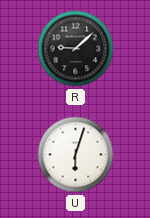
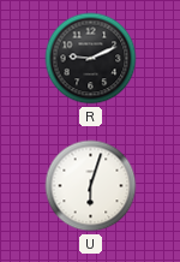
R: 9:08 -> 9:11
